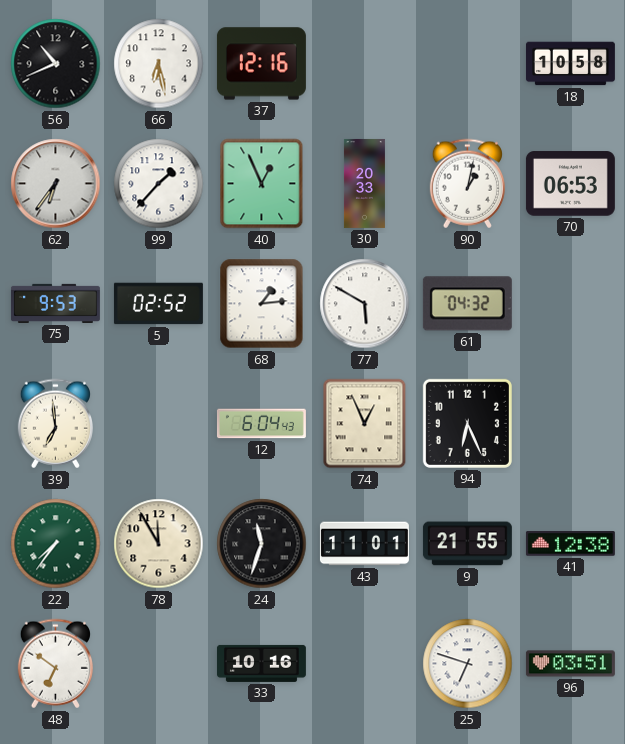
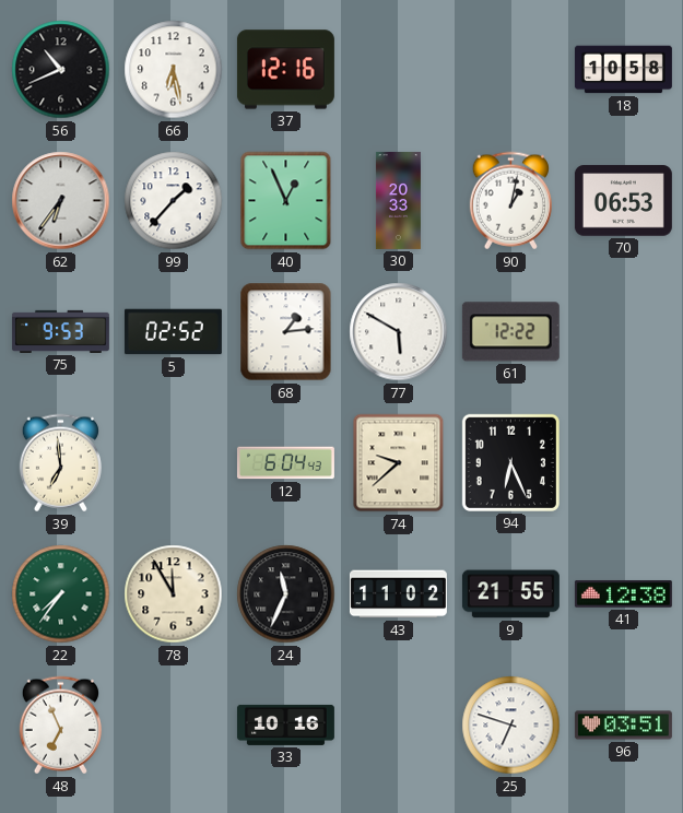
61: 04:32 -> 12:22
74: 12:56 -> 9:38
24: 11:33 -> 11:34
43: 11:01 -> 11:02
48: 6:51 -> 6:56
